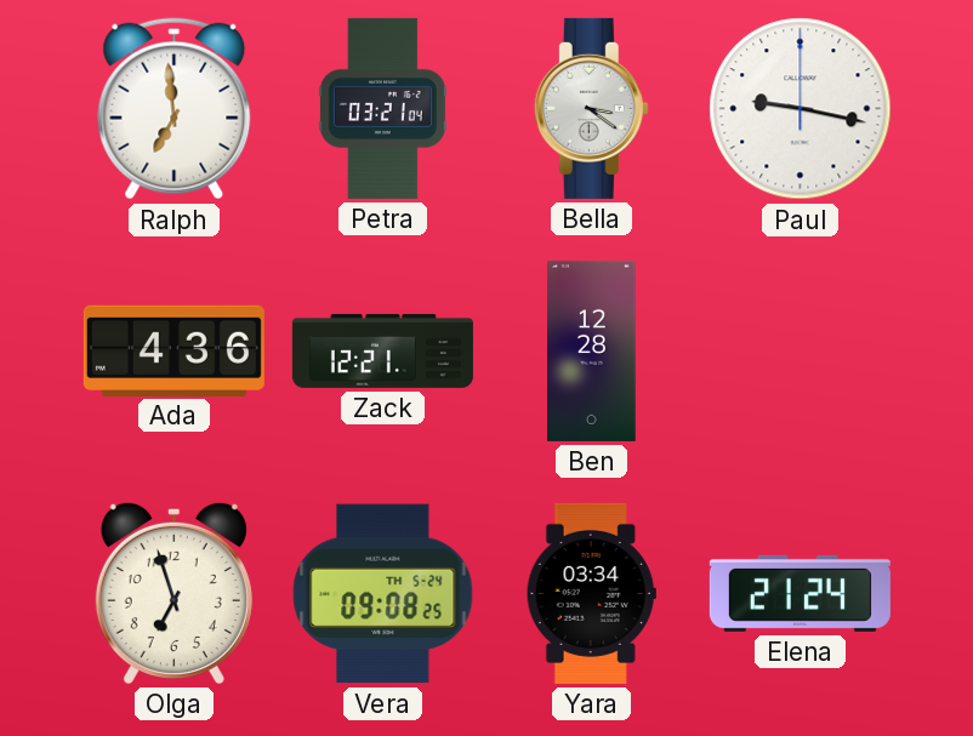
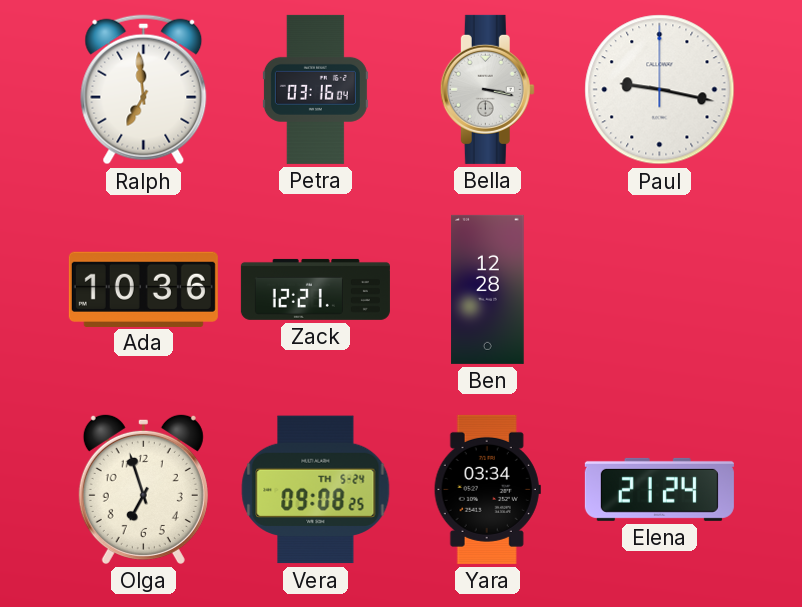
Petra: 03:21 -> 03:16
Bella: 3:21 -> 3:17
Ada: 4:36 -> 10:36
